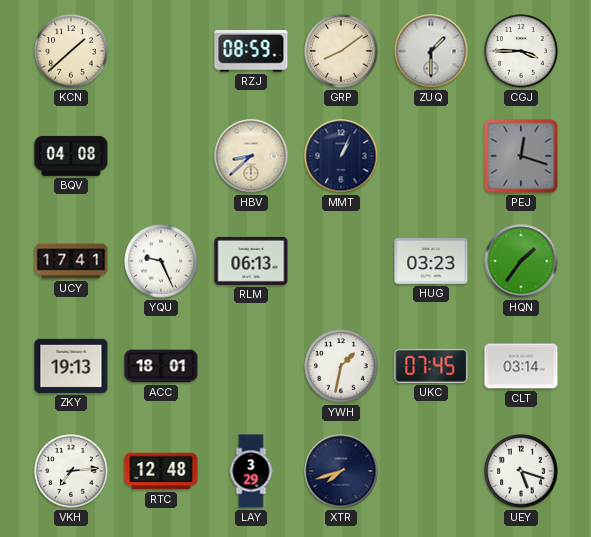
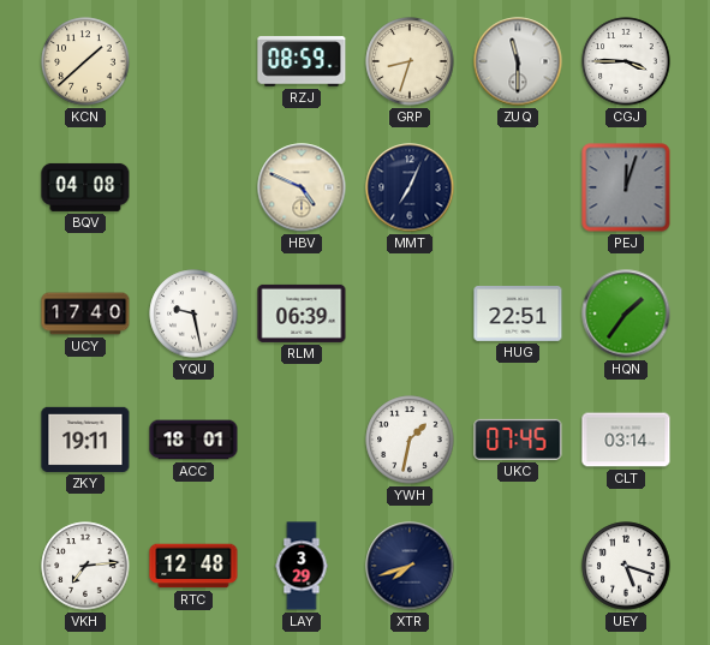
GRP: 8:09 -> 8:33
ZUQ: 1:30 -> 11:30
HBV: 8:38 -> 4:49
MMT: 1:04 -> 7:04
PEJ: 12:18 -> 12:03
UCY: 17:41 -> 17:40
YQU: 9:26 -> 9:28
RLM: 06:13 -> 06:39
HUG: 03:23 -> 22:51
ZKY: 19:13 -> 19:11
